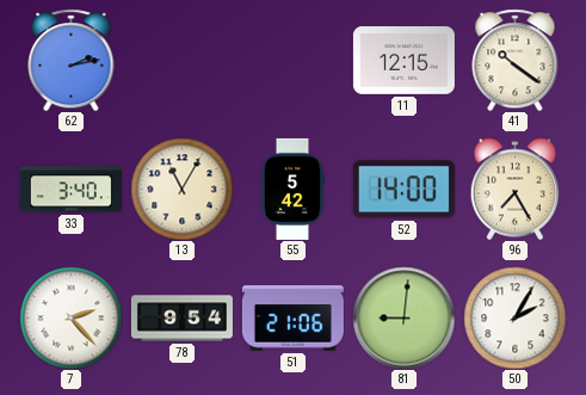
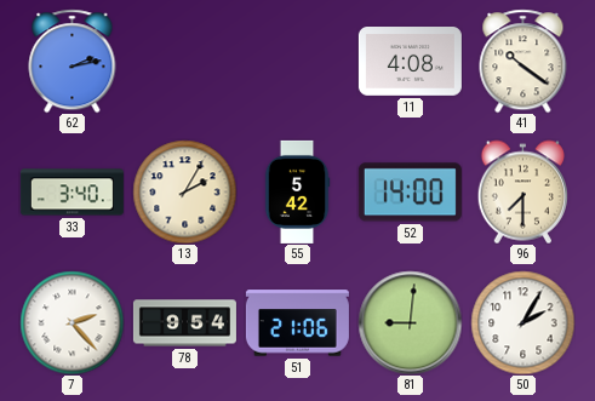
11: 12:15 -> 4:08
13: 11:05 -> 2:05
96: 7:25 -> 7:30
